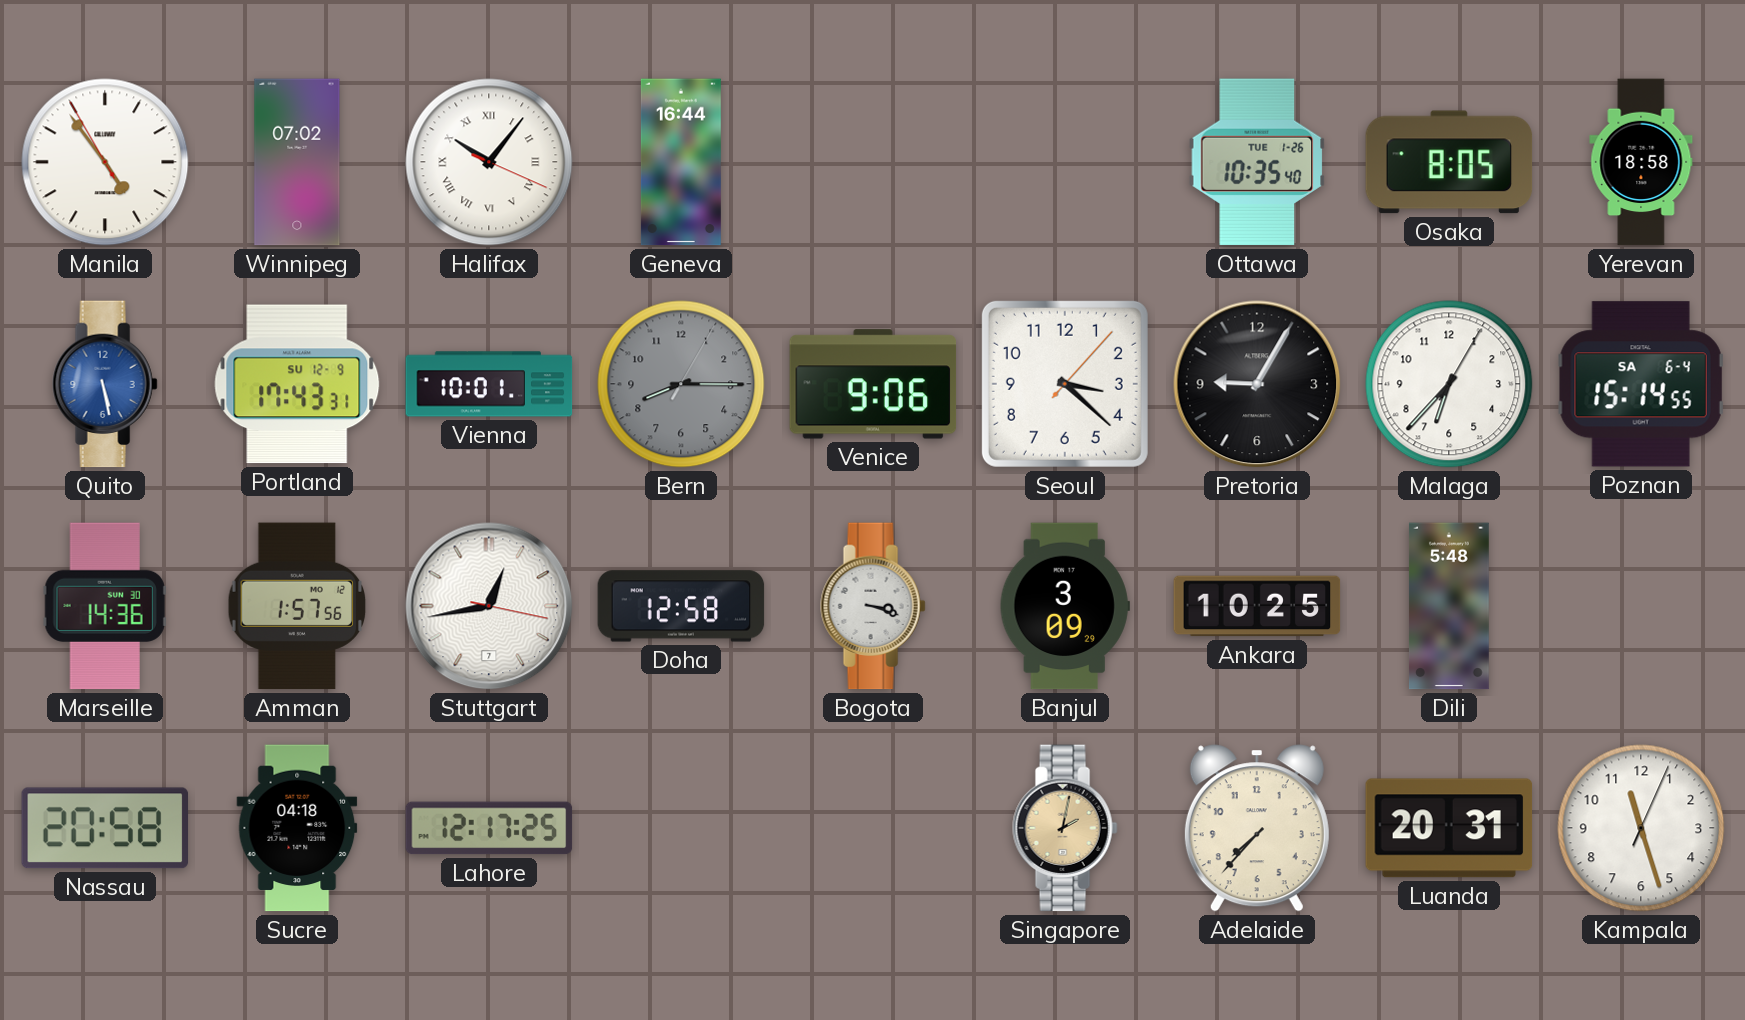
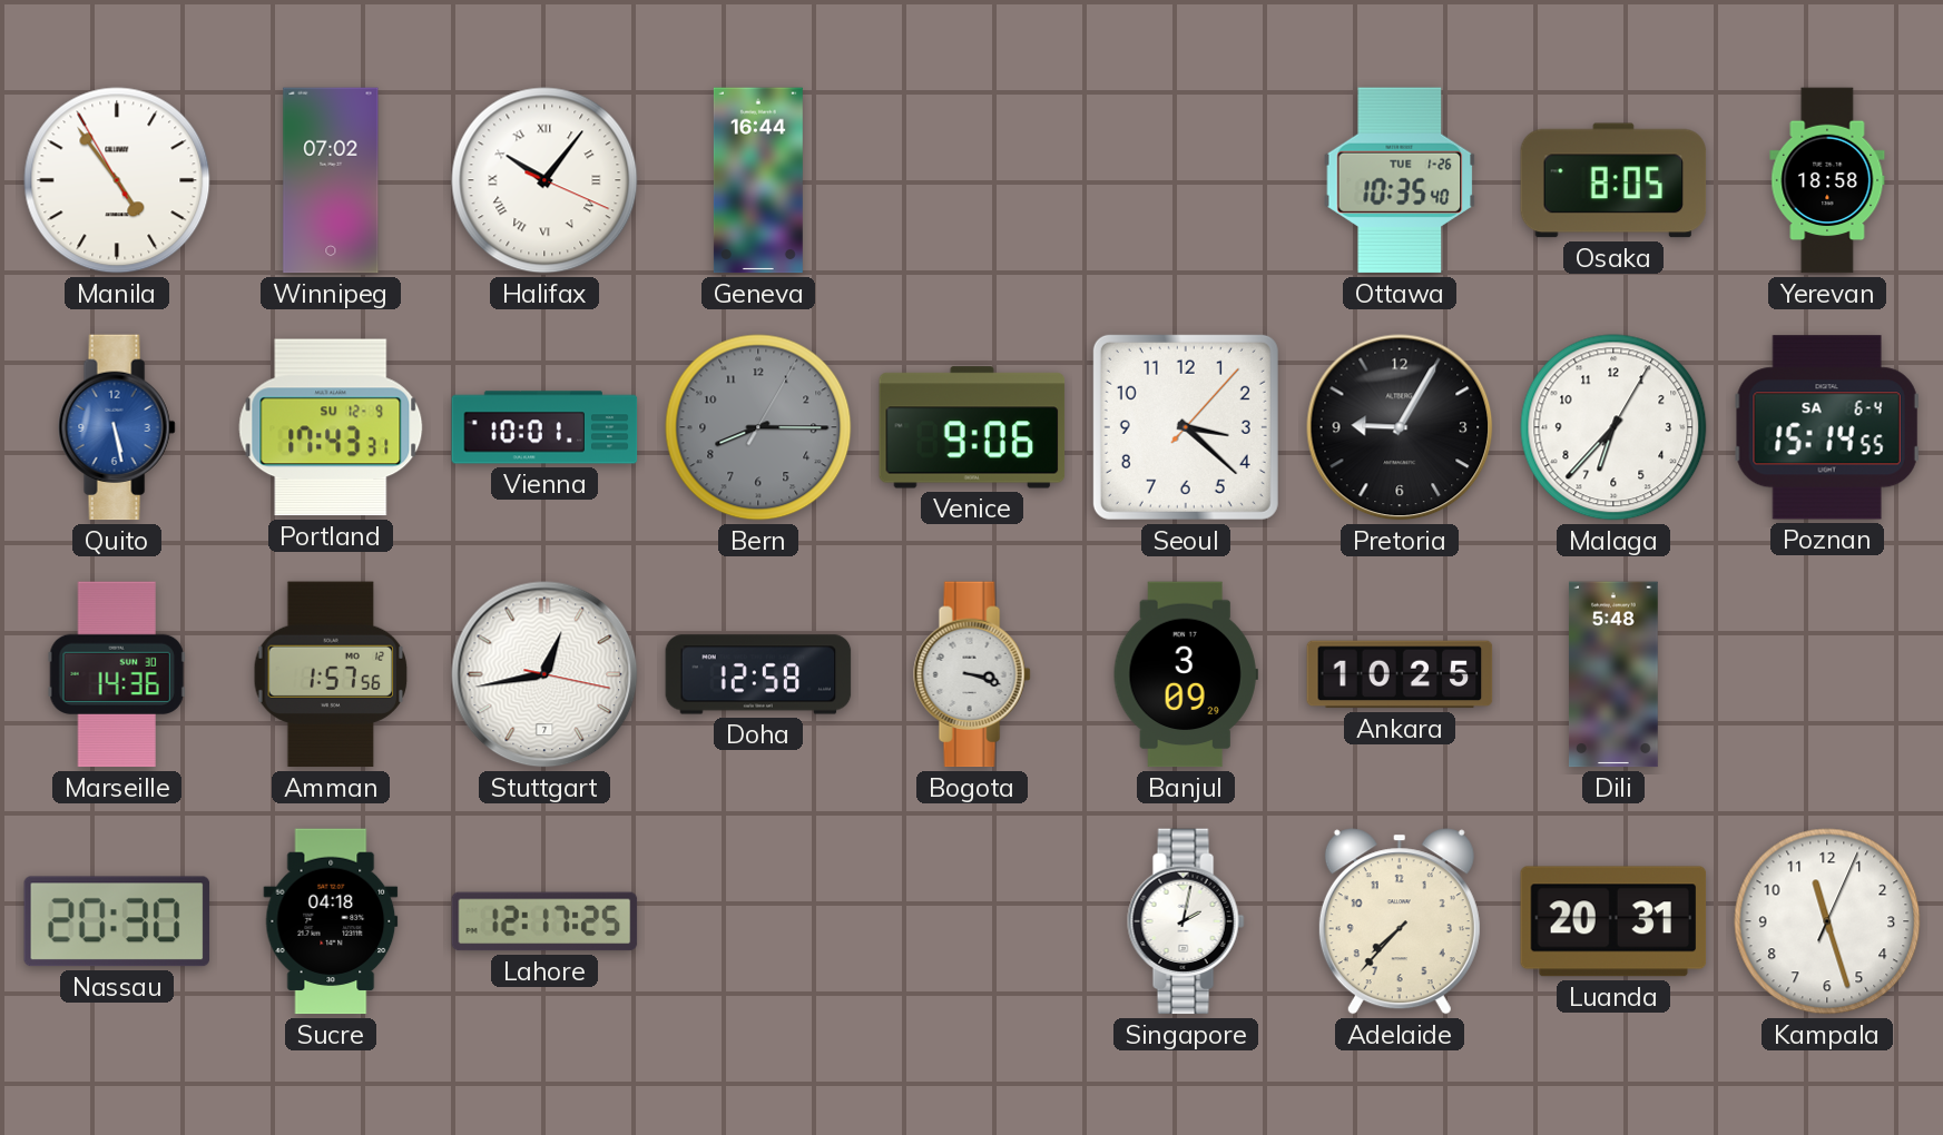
Nassau: 20:58 -> 20:30
Singapore dial: champagne -> white
